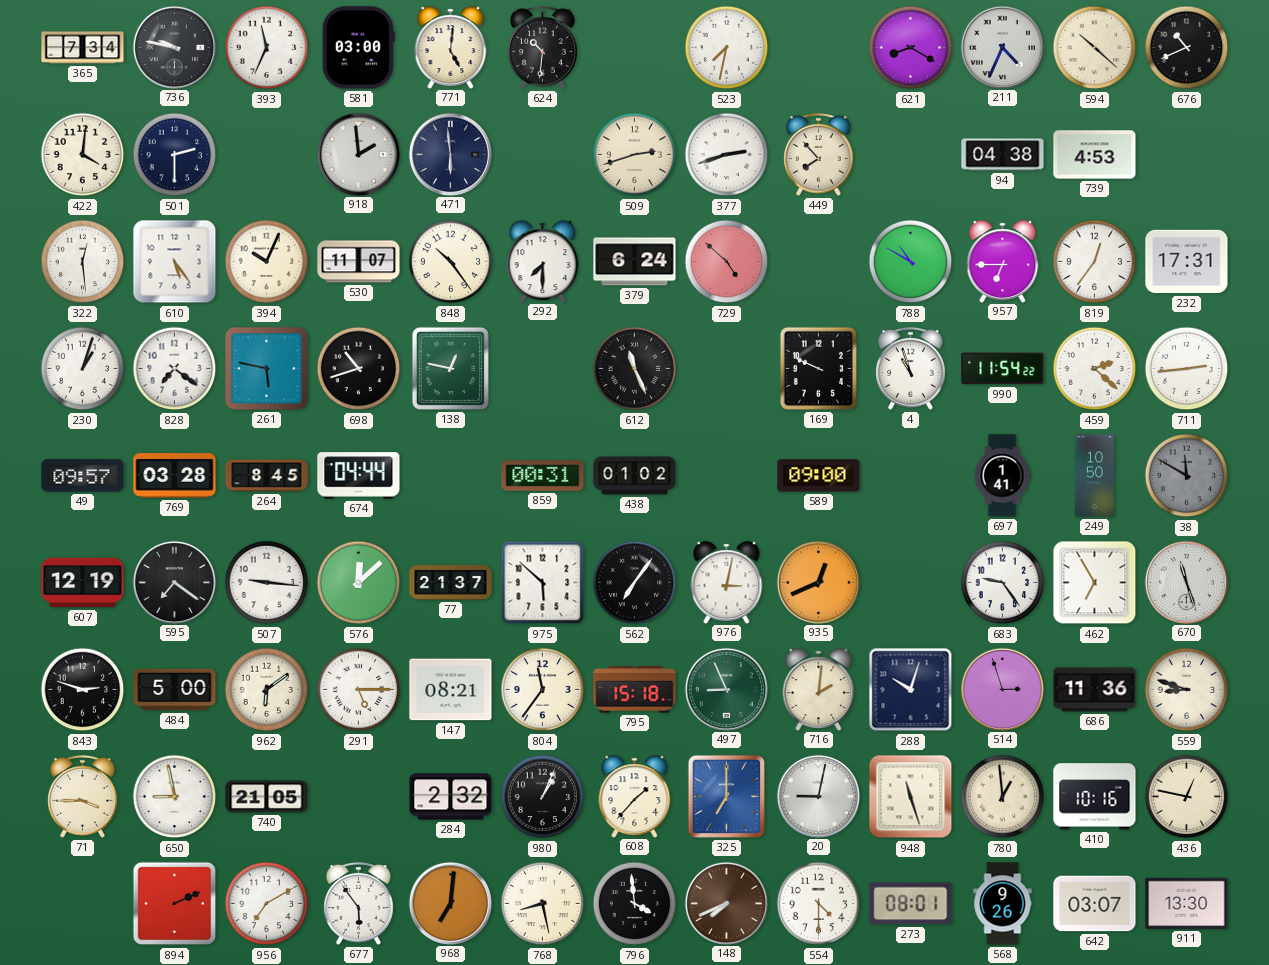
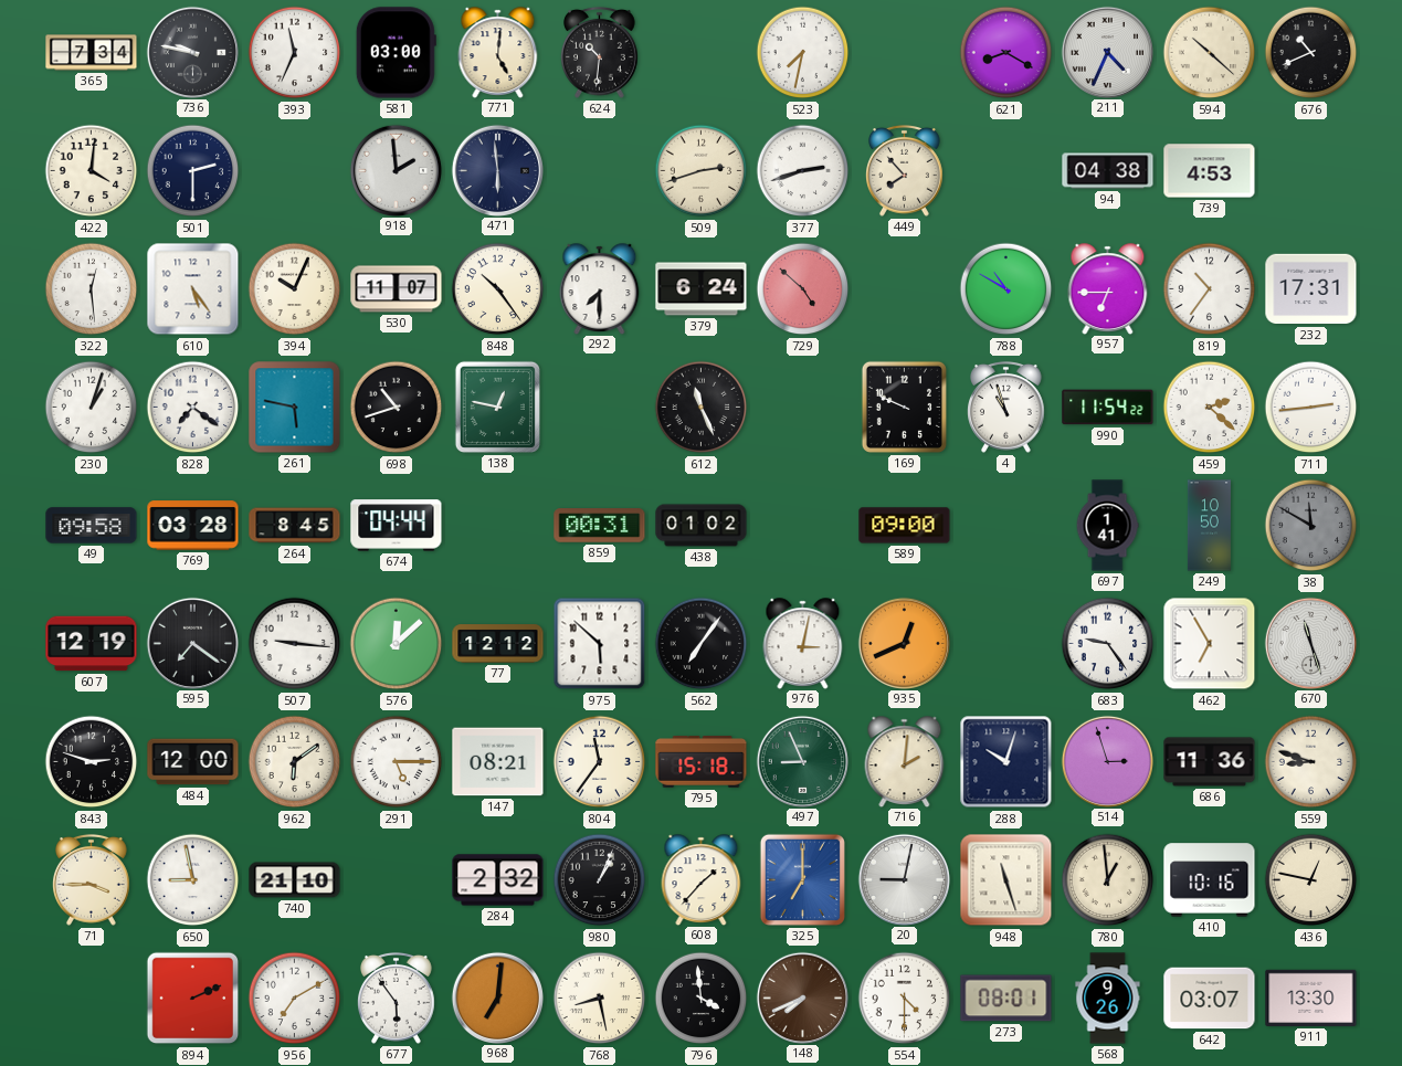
819: 12:36 -> 10:36
49: 09:57 -> 09:58
77: 21:37 -> 12:12
484: 5:00 -> 12:00
740: 21:05 -> 21:10
